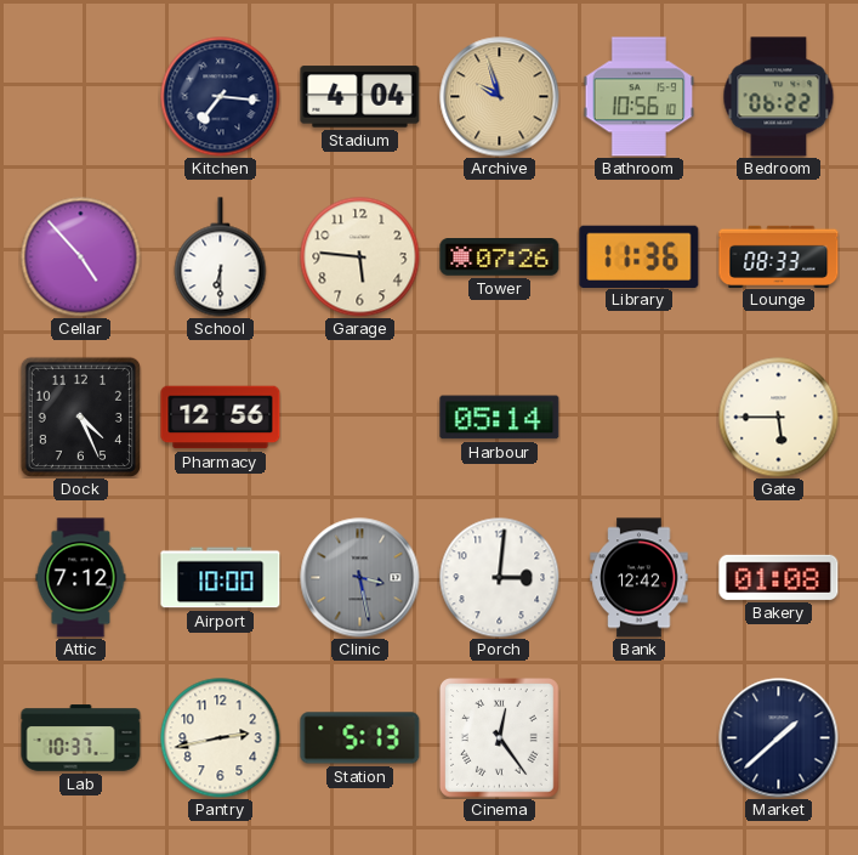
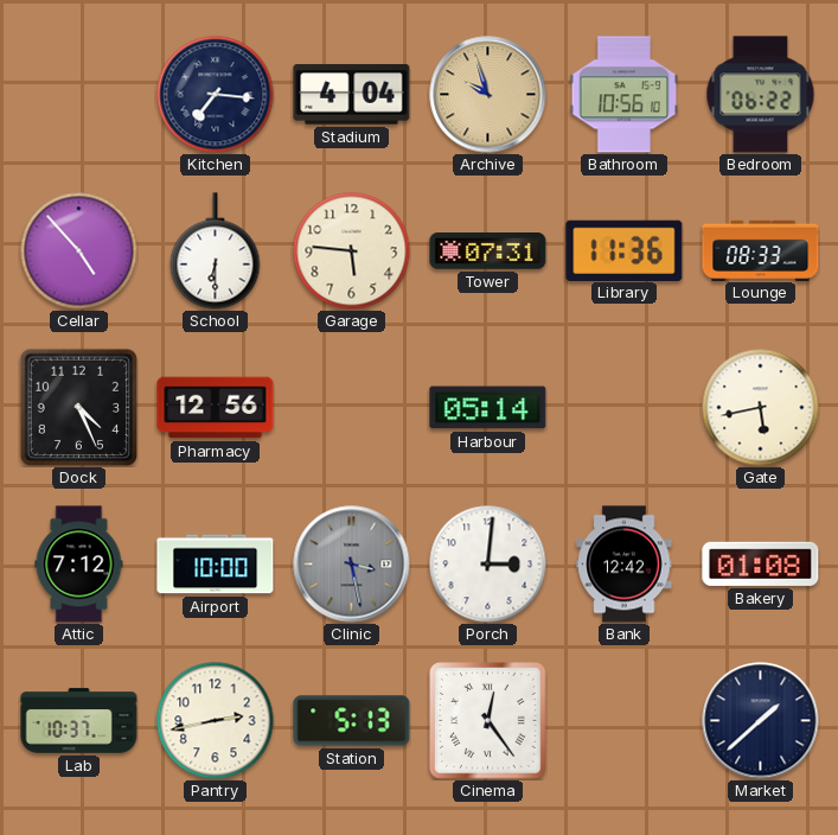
Tower: 07:26 -> 07:31
Gate: 5:45 -> 5:43
